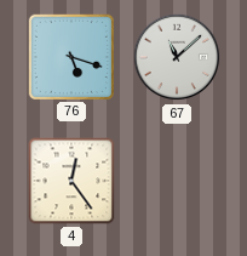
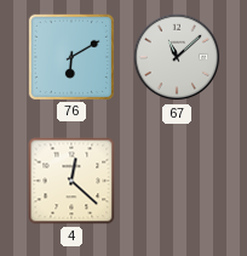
76: 5:18 -> 6:10
4: 12:24 -> 12:22
